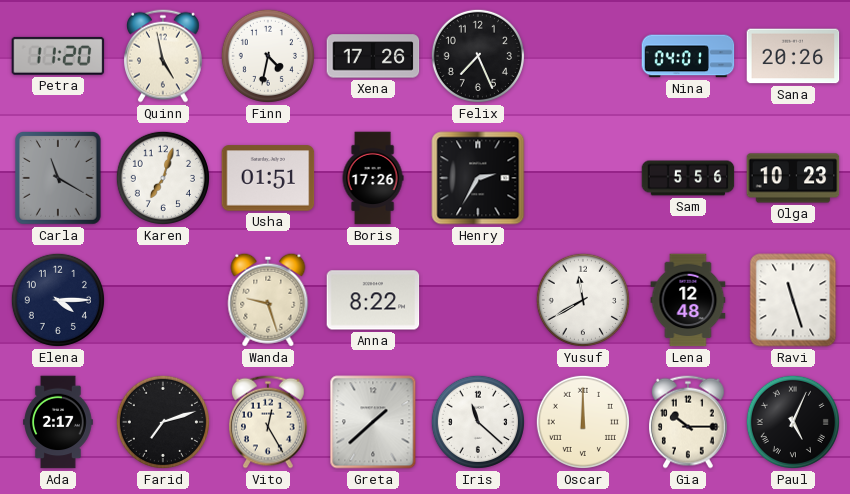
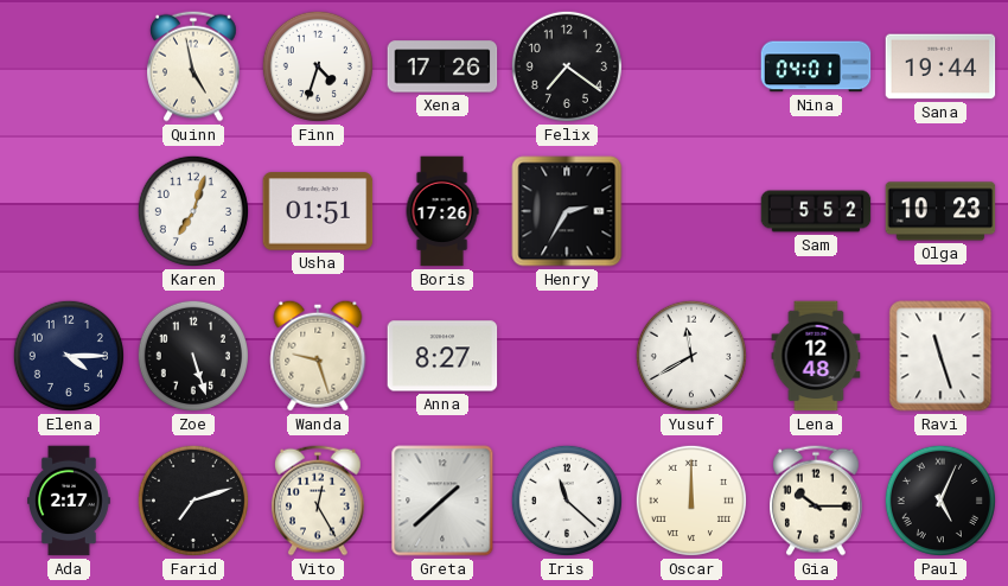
Petra: 11:20 -> none
Finn: 4:32 -> 4:33
Felix: 7:26 -> 7:21
Sana: 20:26 -> 19:44
Carla: 11:20 -> none
Sam: 5:56 -> 5:52
Zoe: none -> 5:27
Anna: 8:22 -> 8:27
